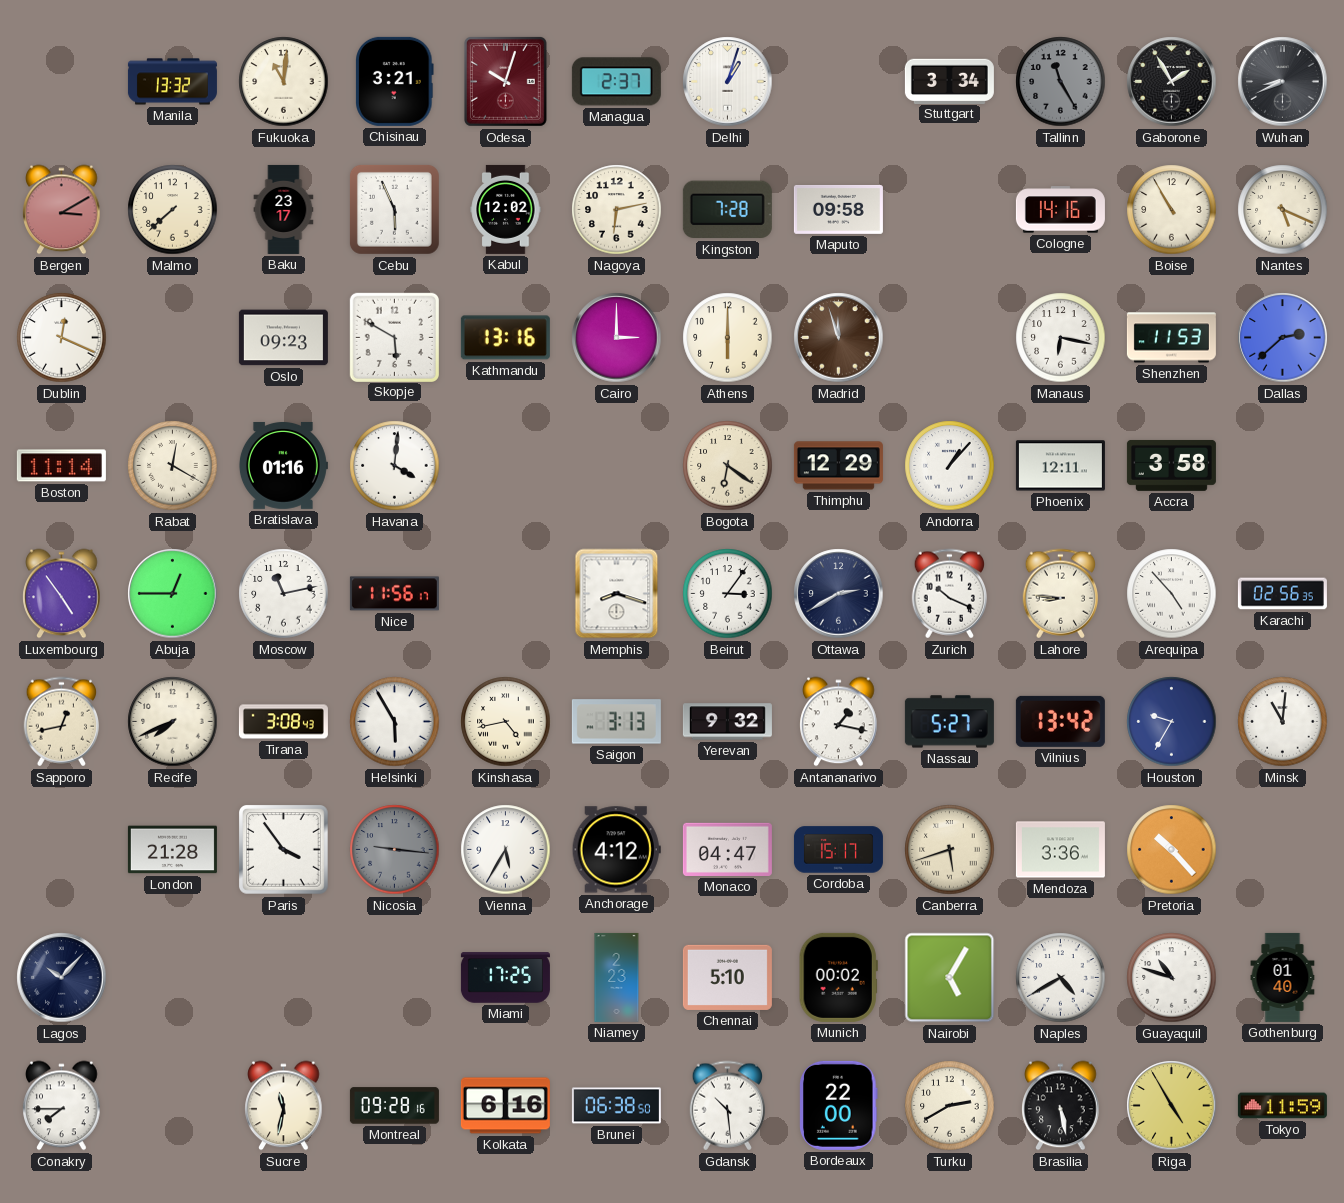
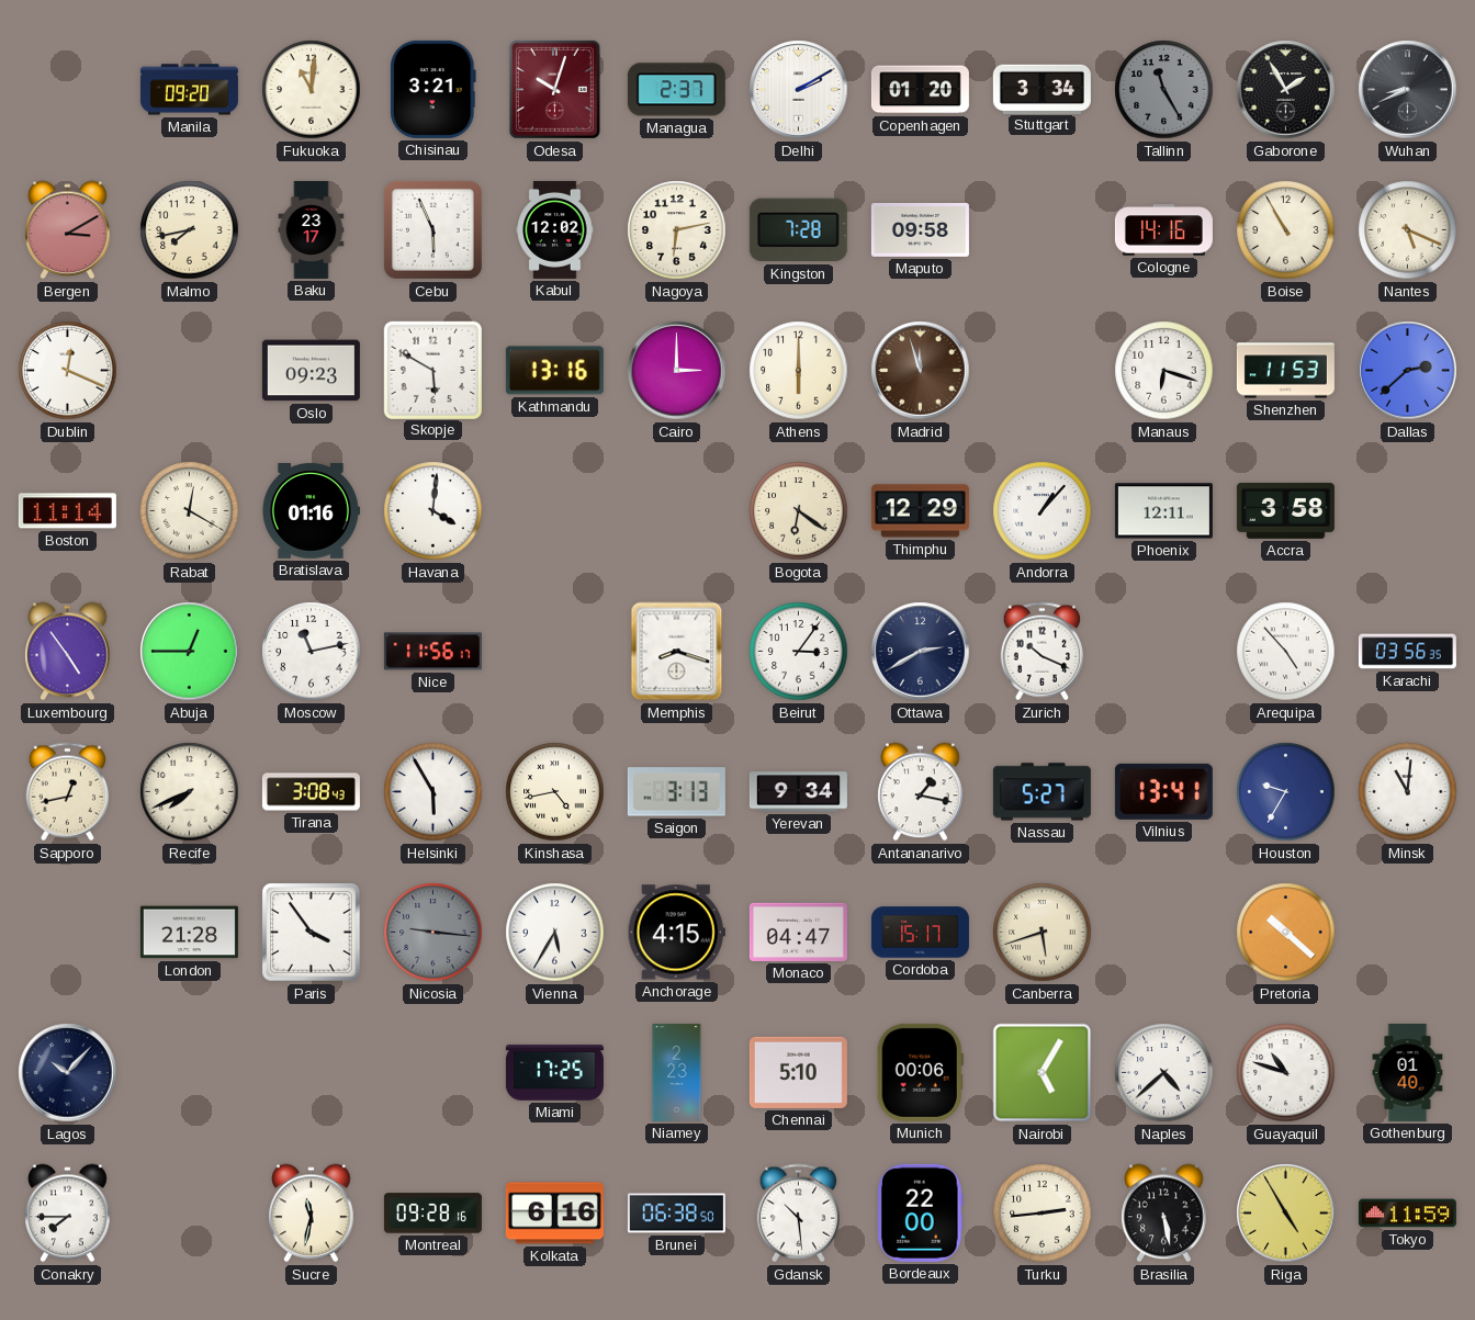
Manila: 13:32 -> 09:20
Delhi: 1:03 -> 2:10
Copenhagen: none -> 01:20
Malmo: 7:38 -> 7:43
Manaus: 6:17 -> 6:18
Lahore: 8:46 -> none
Karachi: 02:56 -> 03:56
Yerevan: 9:32 -> 9:34
Vilnius: 13:42 -> 13:41
Anchorage: 4:12 -> 4:15
Mendoza: 3:36 -> none
Pretoria: 10:23 -> 10:22
Munich: 00:02 -> 00:06
Naples: 4:40 -> 4:38
Turku: 2:40 -> 2:44
